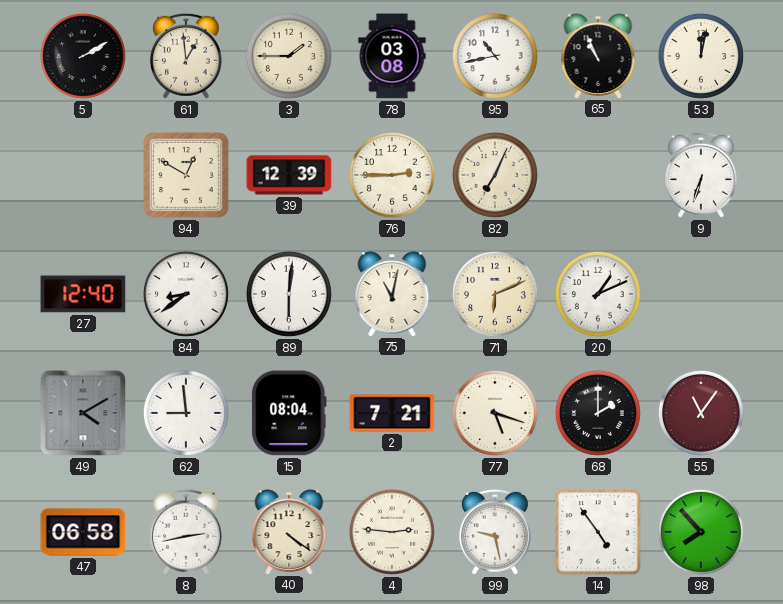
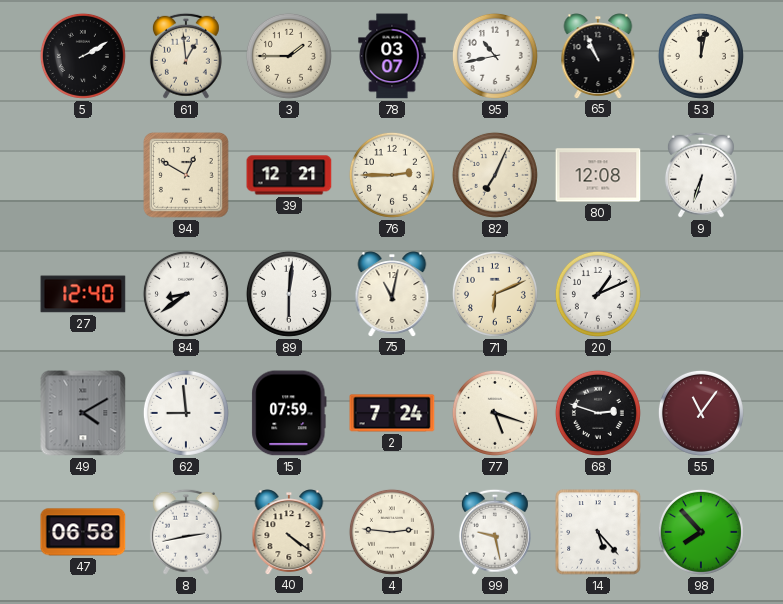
78: 03:08 -> 03:07
39: 12:39 -> 12:21
80: none -> 12:08
15: 08:04 -> 07:59
2: 7:21 -> 7:24
68: 2:00 -> 2:48
14: 4:54 -> 5:23
